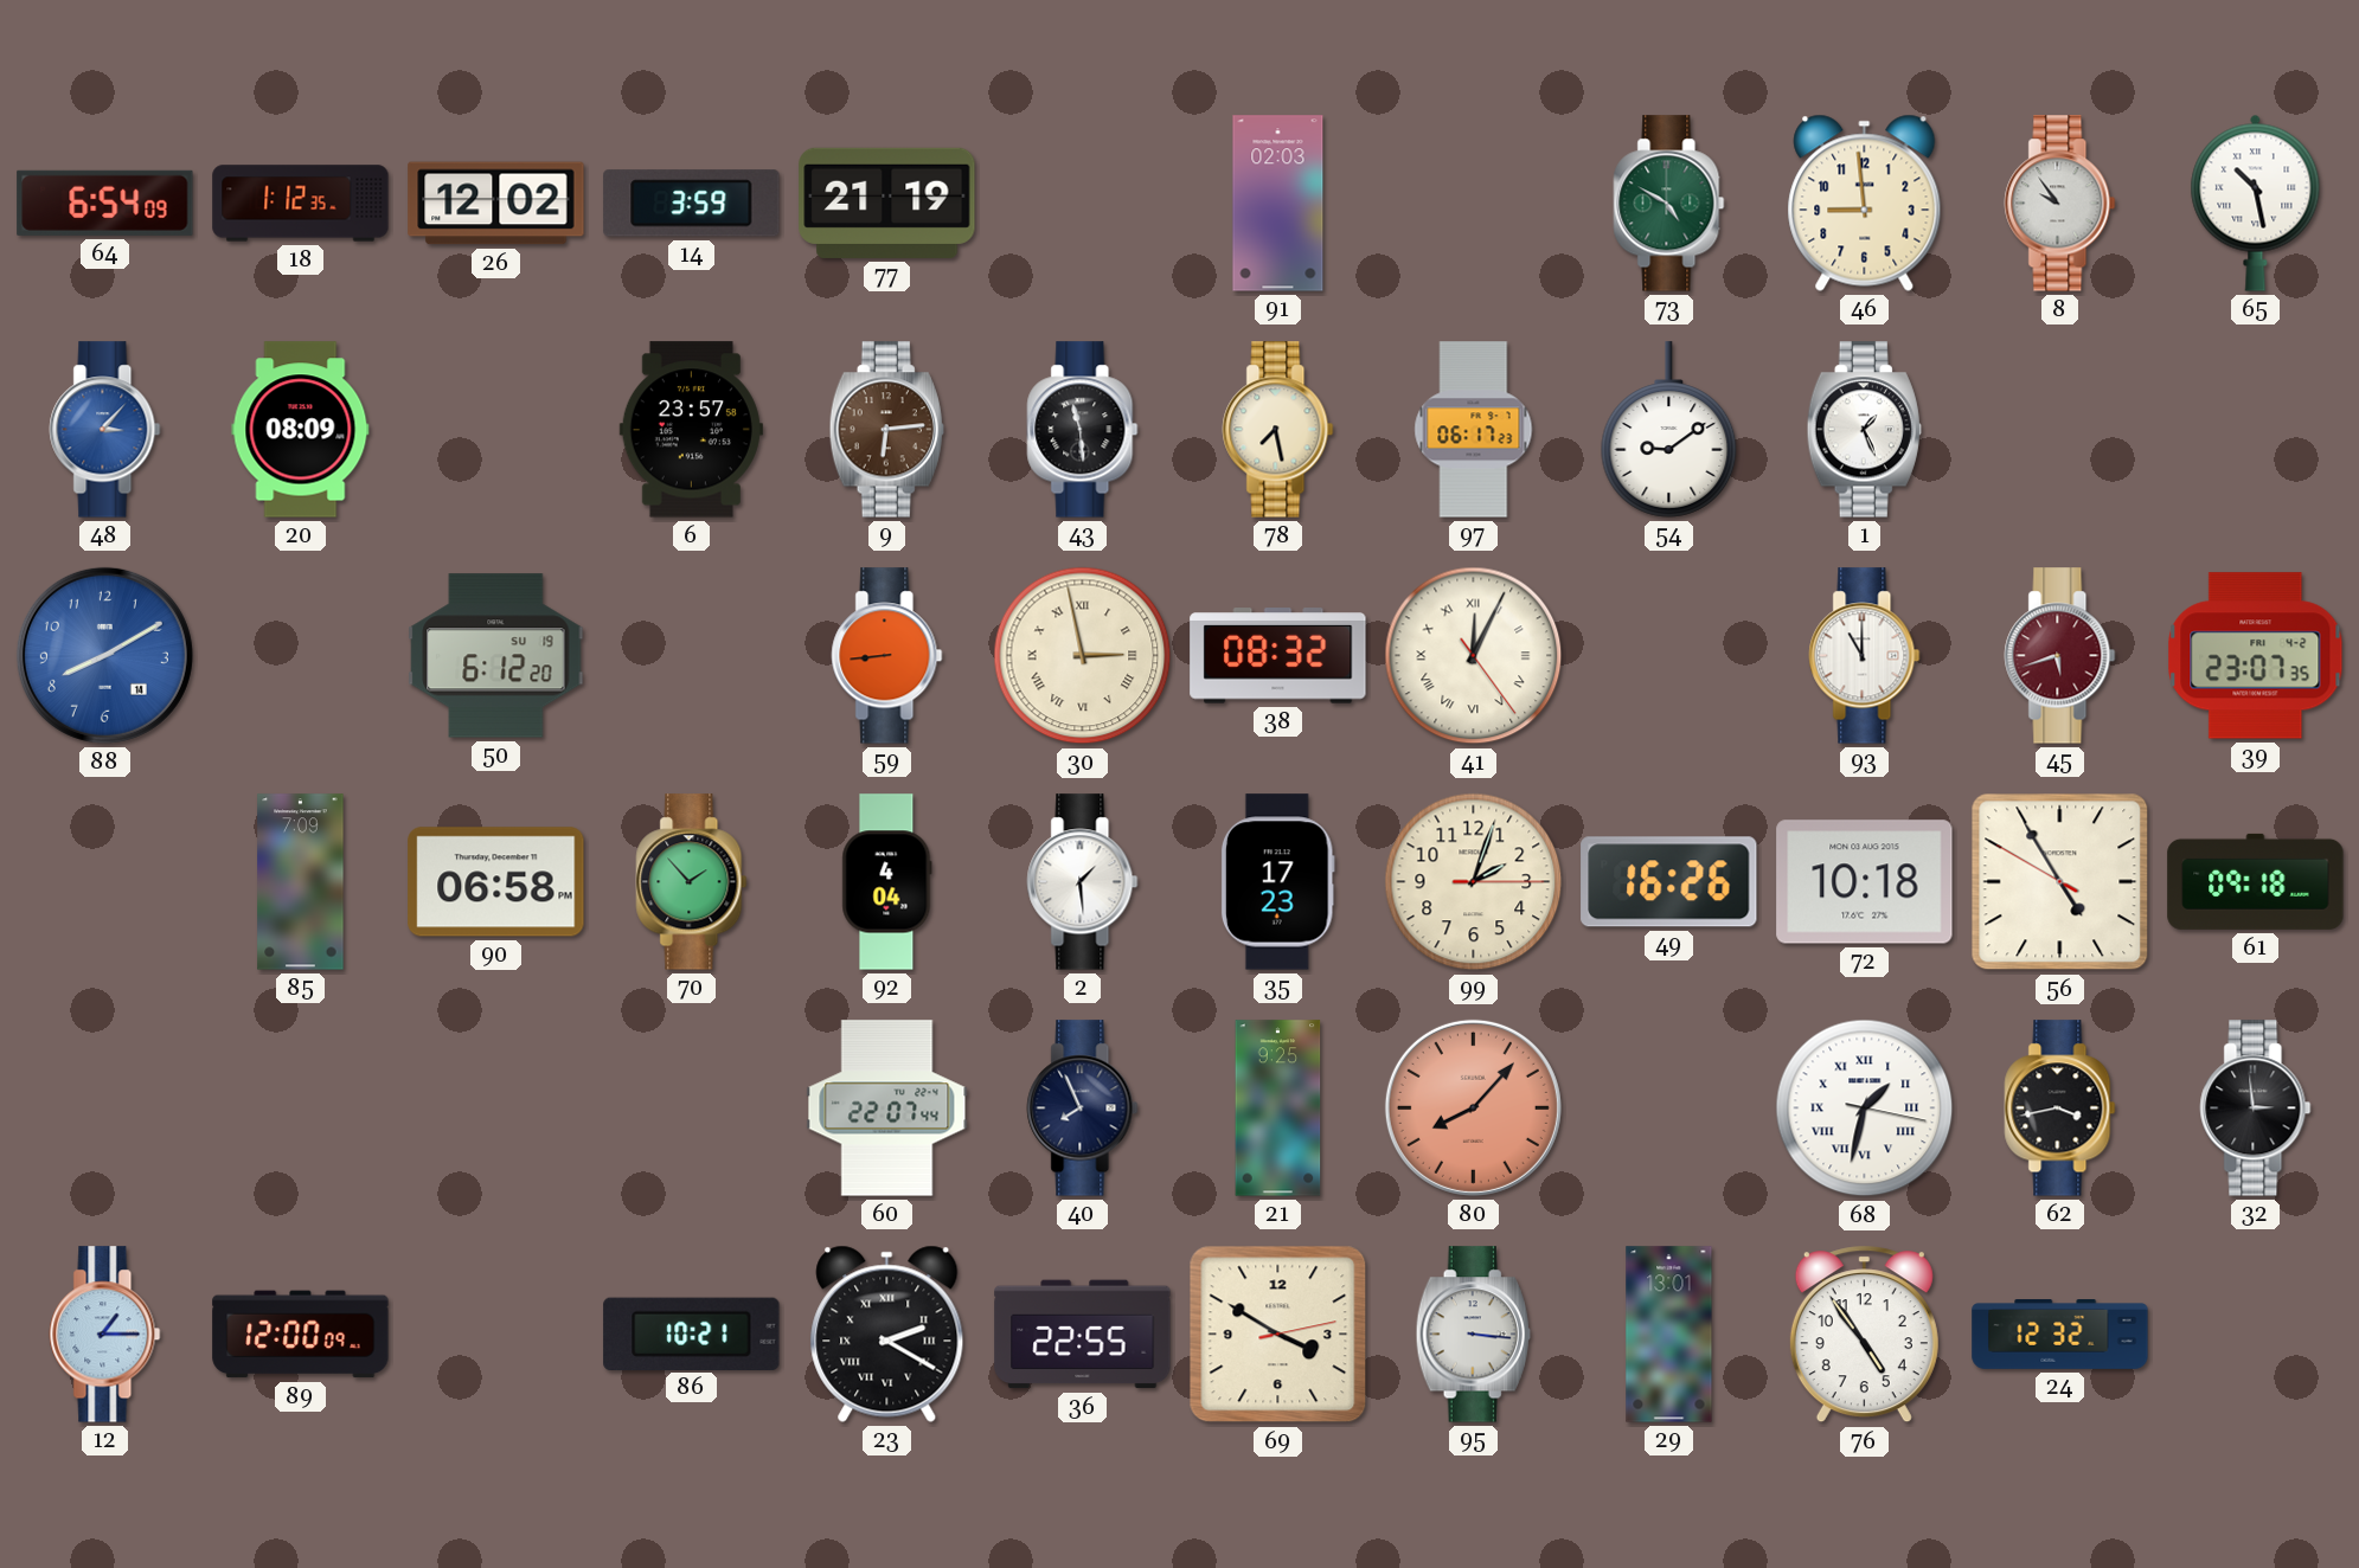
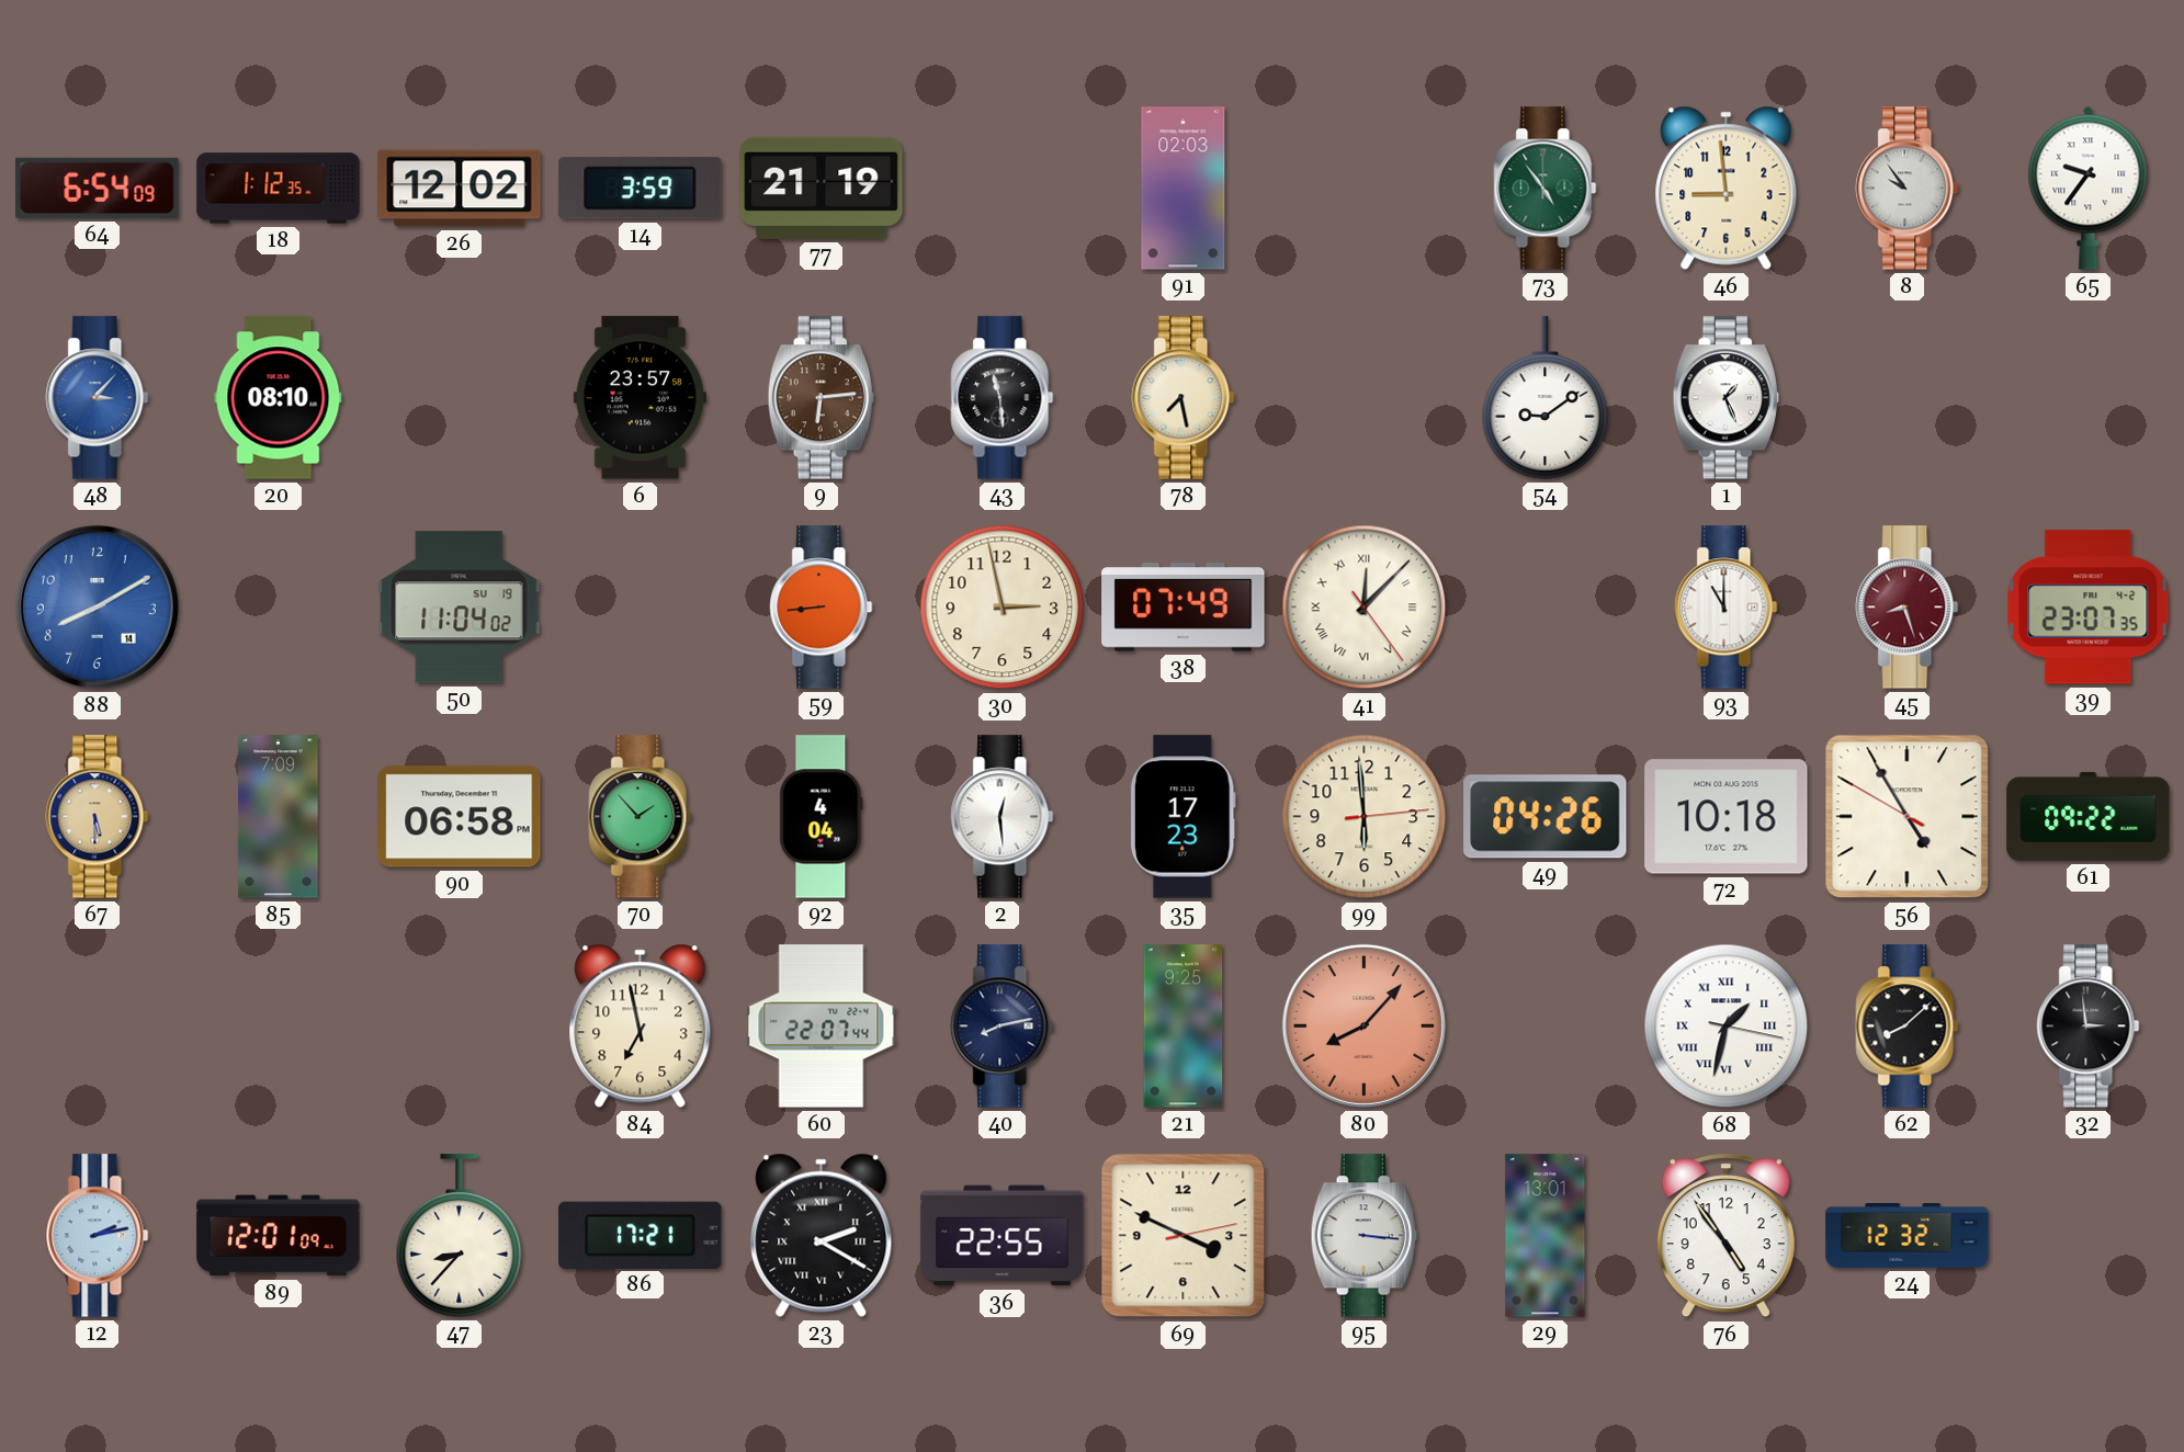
73: 4:50 -> 4:54
65: 10:28 -> 9:36
20: 08:09 -> 08:10
97: 06:17 -> none
50: 6:12 -> 11:04
30 numerals: Roman -> Arabic
38: 08:32 -> 07:49
41: 12:04 -> 12:07
45: 5:42 -> 8:27
67: none -> 5:30
2: 1:29 -> 12:29
99: 2:03 -> 5:59
49: 16:26 -> 04:26
61: 09:18 -> 09:22
84: none -> 6:58
40: 7:56 -> 8:13
62: 3:43 -> 8:08
12: 1:15 -> 2:13
89: 12:00 -> 12:01
47: none -> 8:37
86: 10:21 -> 17:21
69: 3:50 -> 3:49
